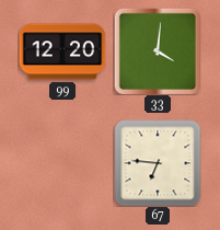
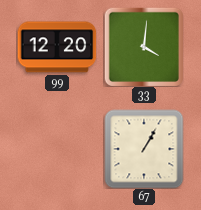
67: 6:46 -> 1:05
